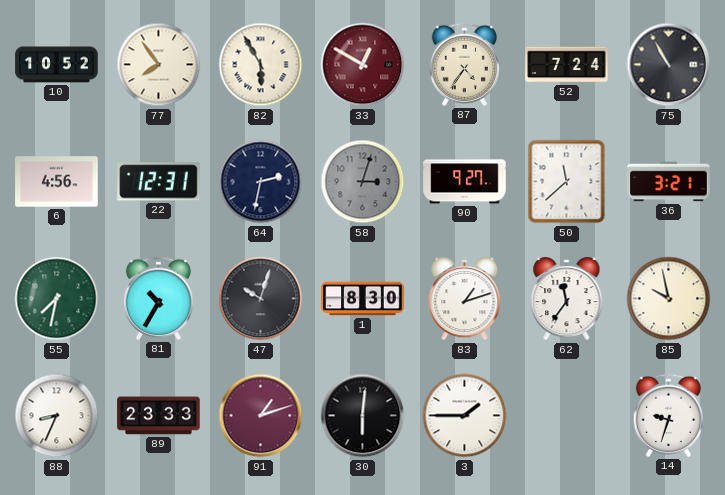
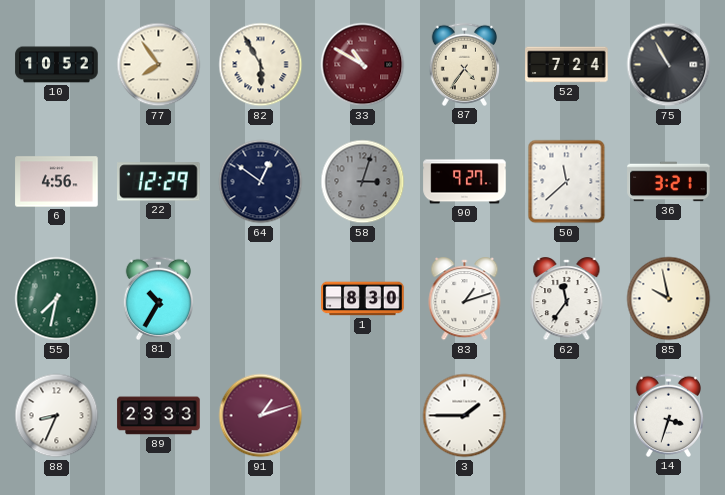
33: 12:50 -> 10:50
22: 12:31 -> 12:29
64: 2:32 -> 12:51
47: 10:03 -> none
30: 6:01 -> none
14: 9:33 -> 3:33
